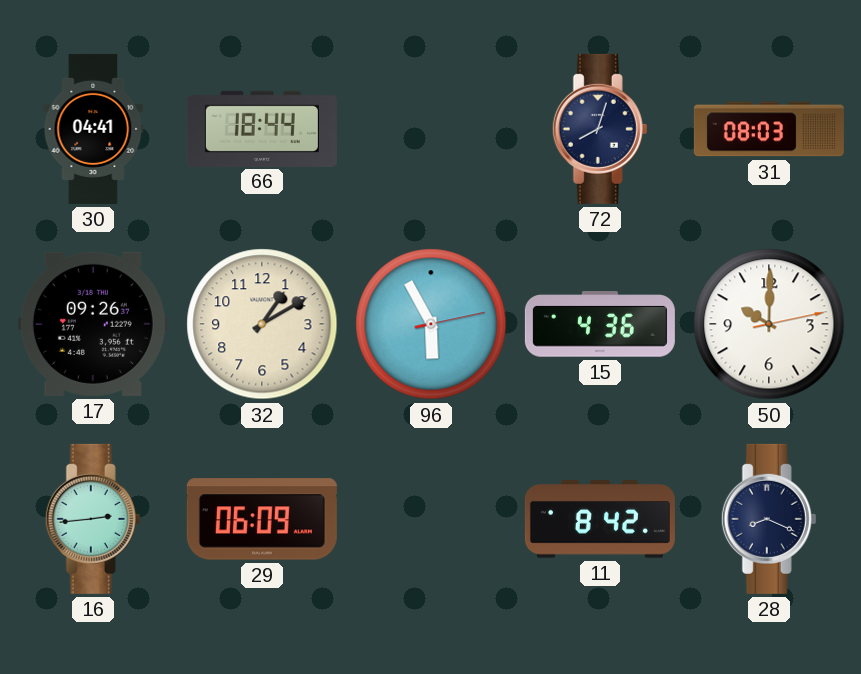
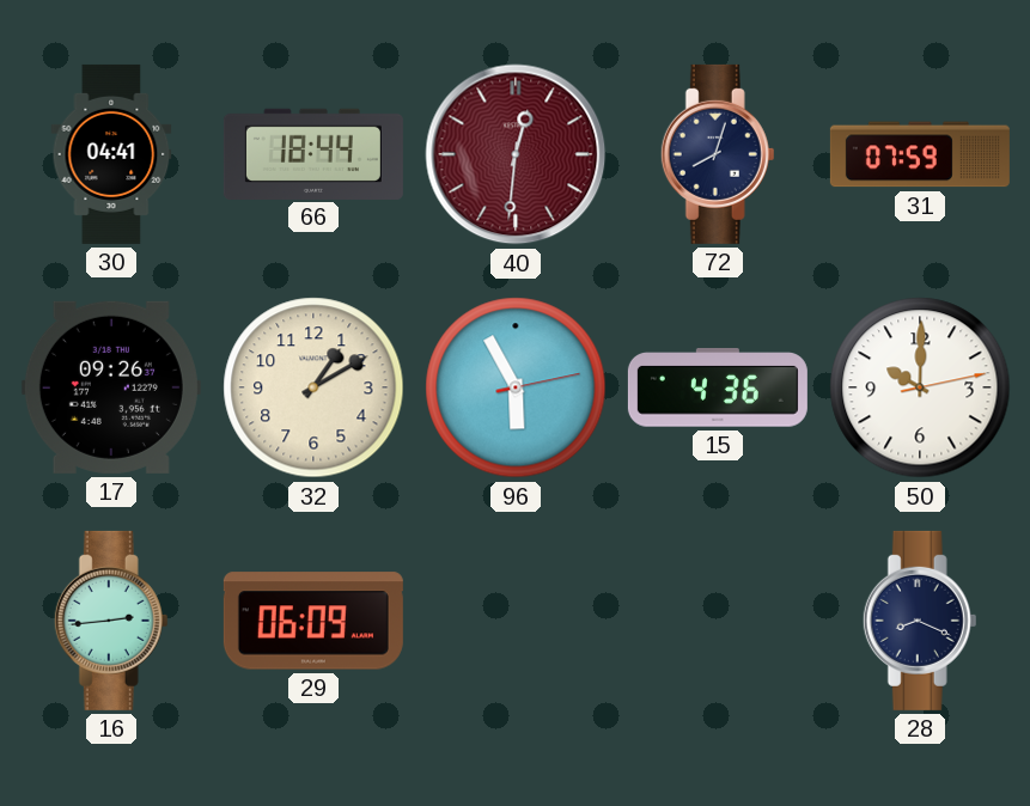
40: none -> 12:31
31: 08:03 -> 07:59
11: 8:42 -> none
